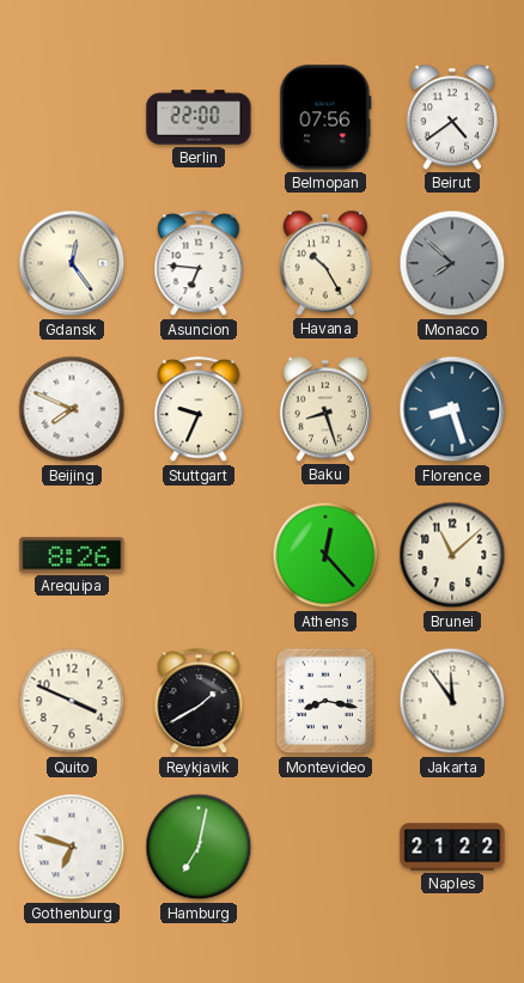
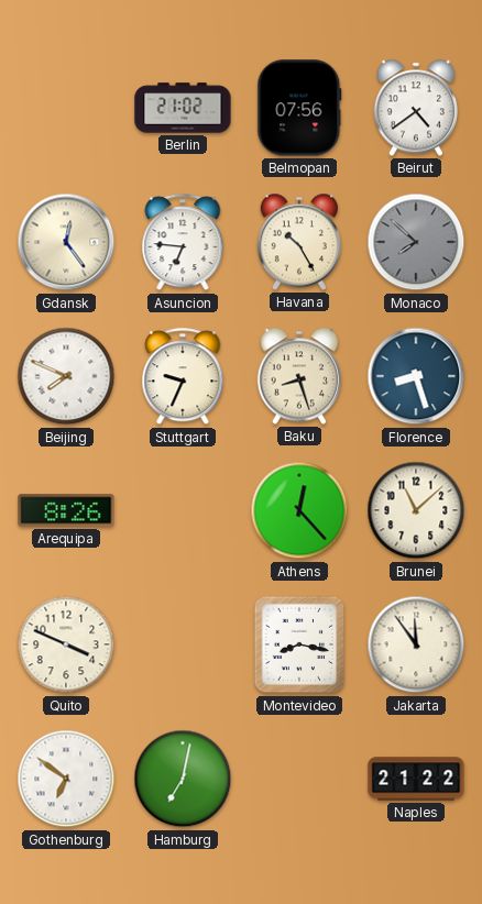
Berlin: 22:00 -> 21:02
Reykjavik: 1:40 -> none
Gothenburg: 6:48 -> 6:51
